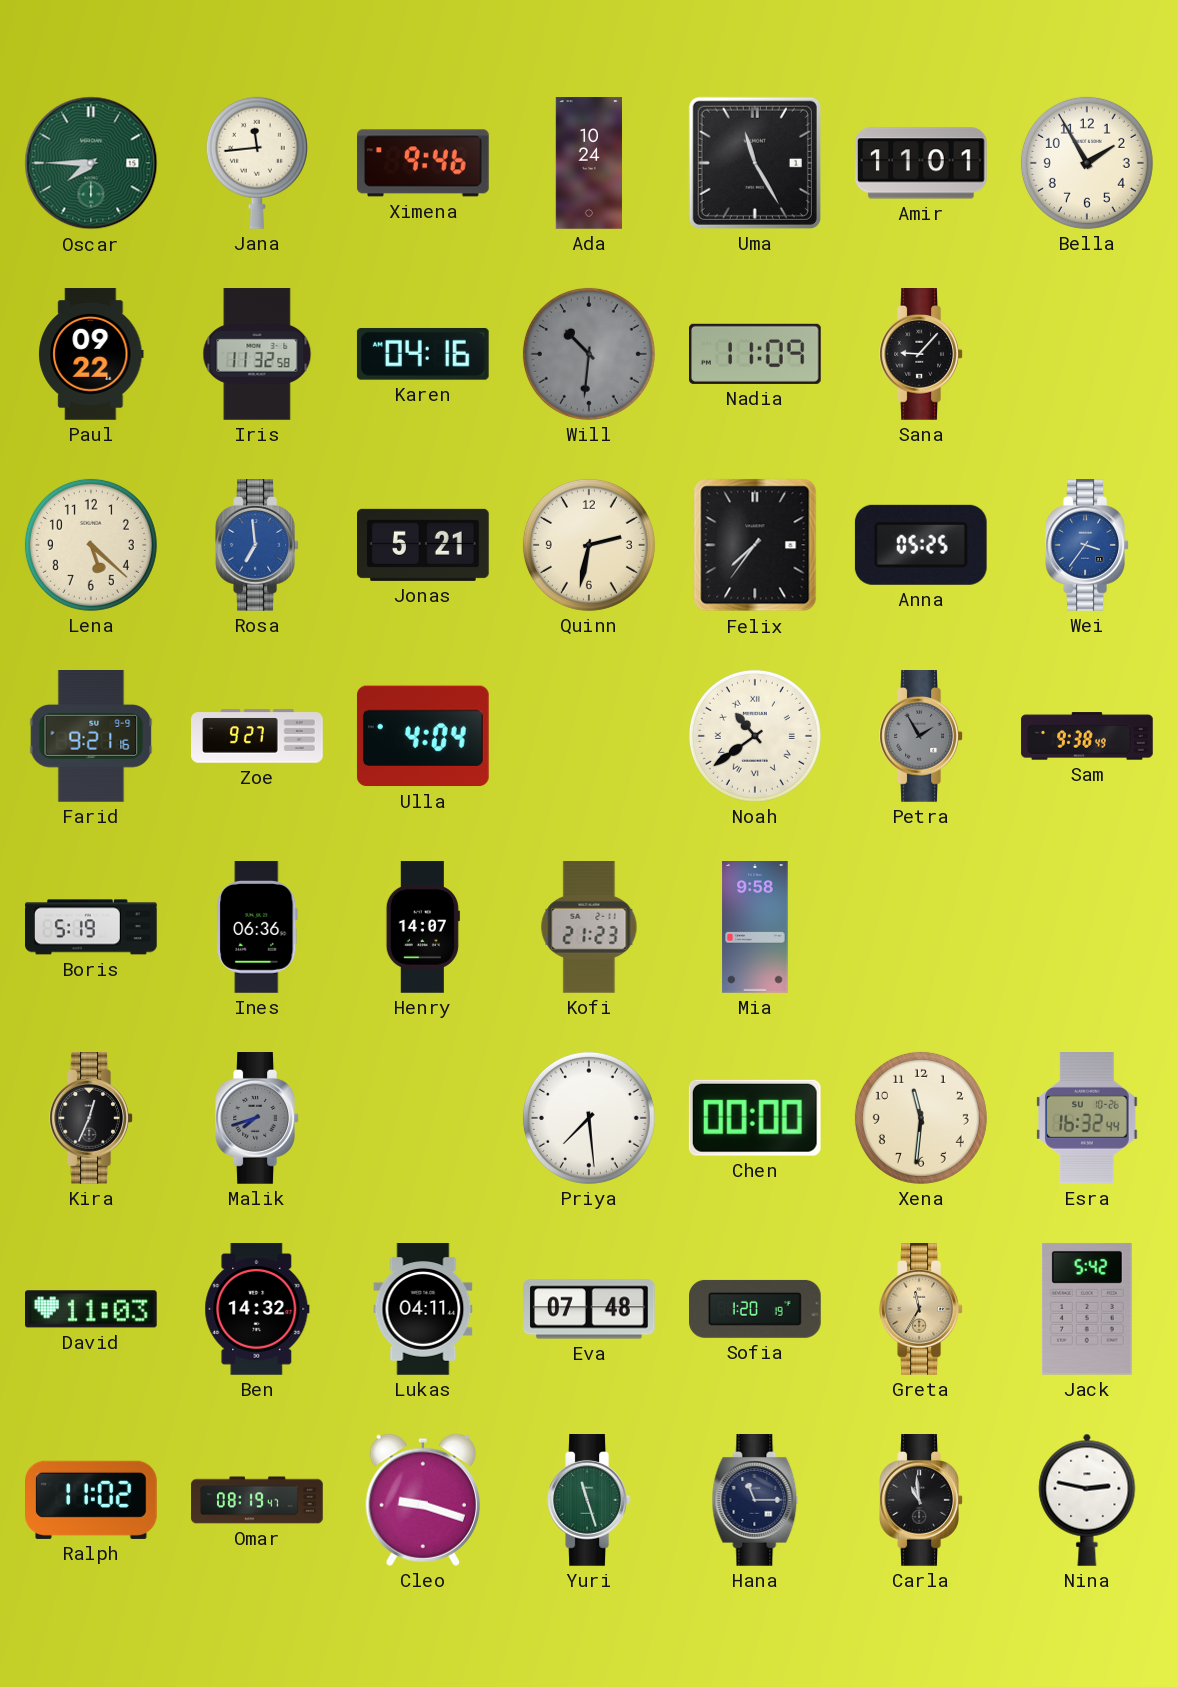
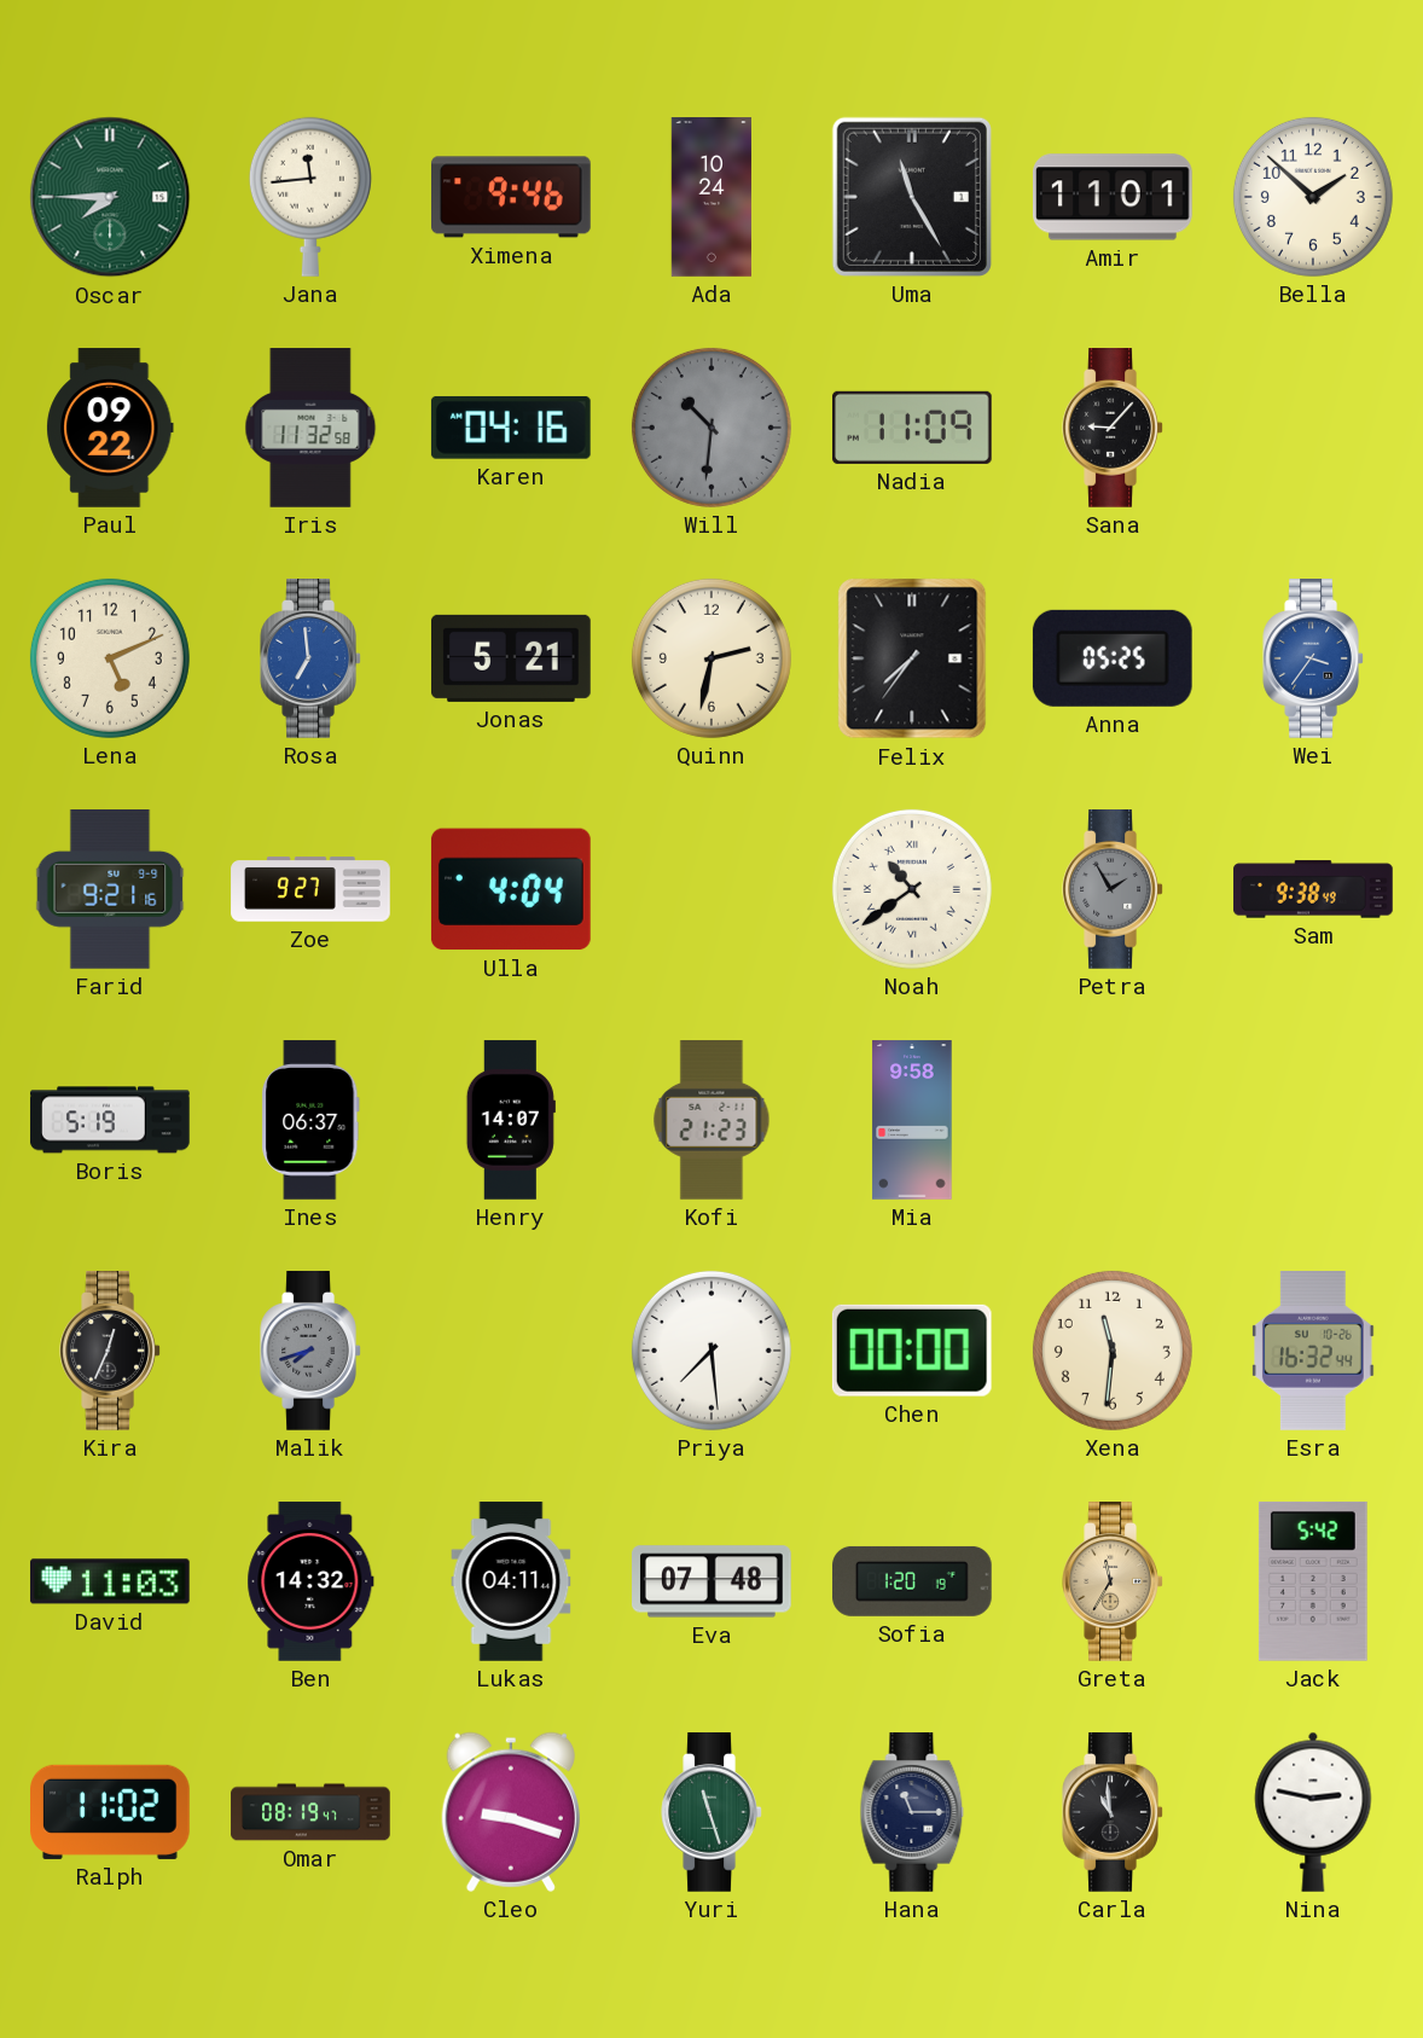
Bella: 1:55 -> 1:52
Lena: 5:22 -> 5:11
Ines: 06:36 -> 06:37
